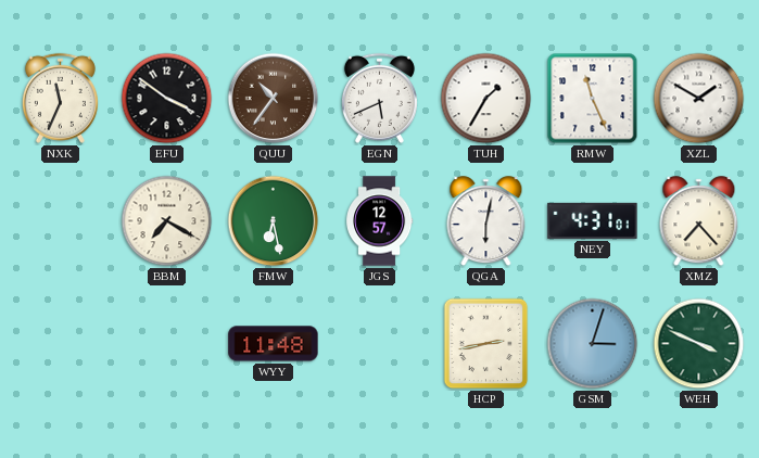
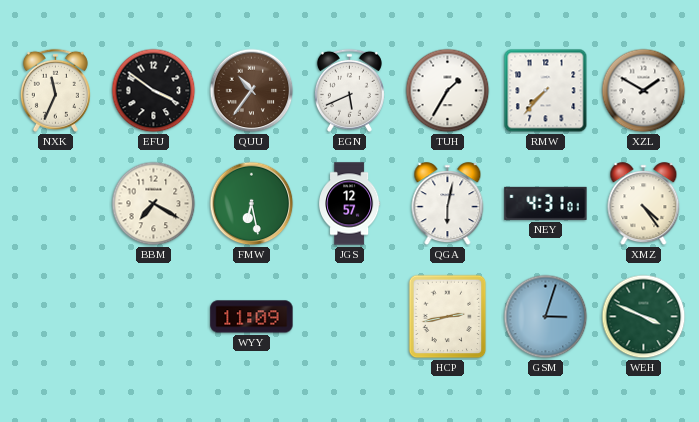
RMW: 11:26 -> 7:37
XMZ: 7:23 -> 4:24
WYY: 11:48 -> 11:09
